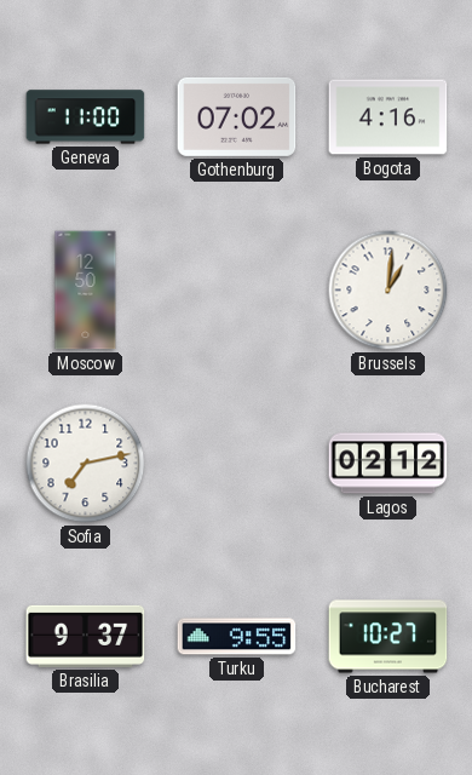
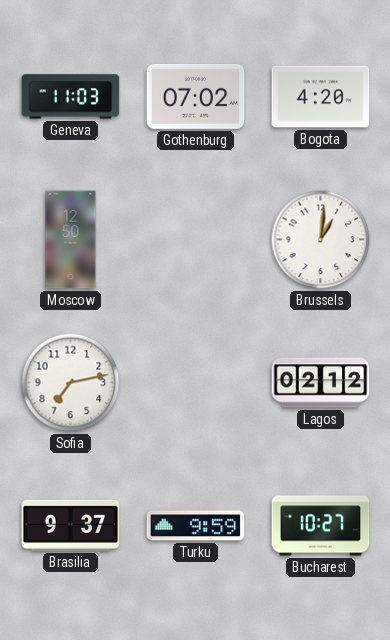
Geneva: 11:00 -> 11:03
Bogota: 4:16 -> 4:20
Turku: 9:55 -> 9:59
